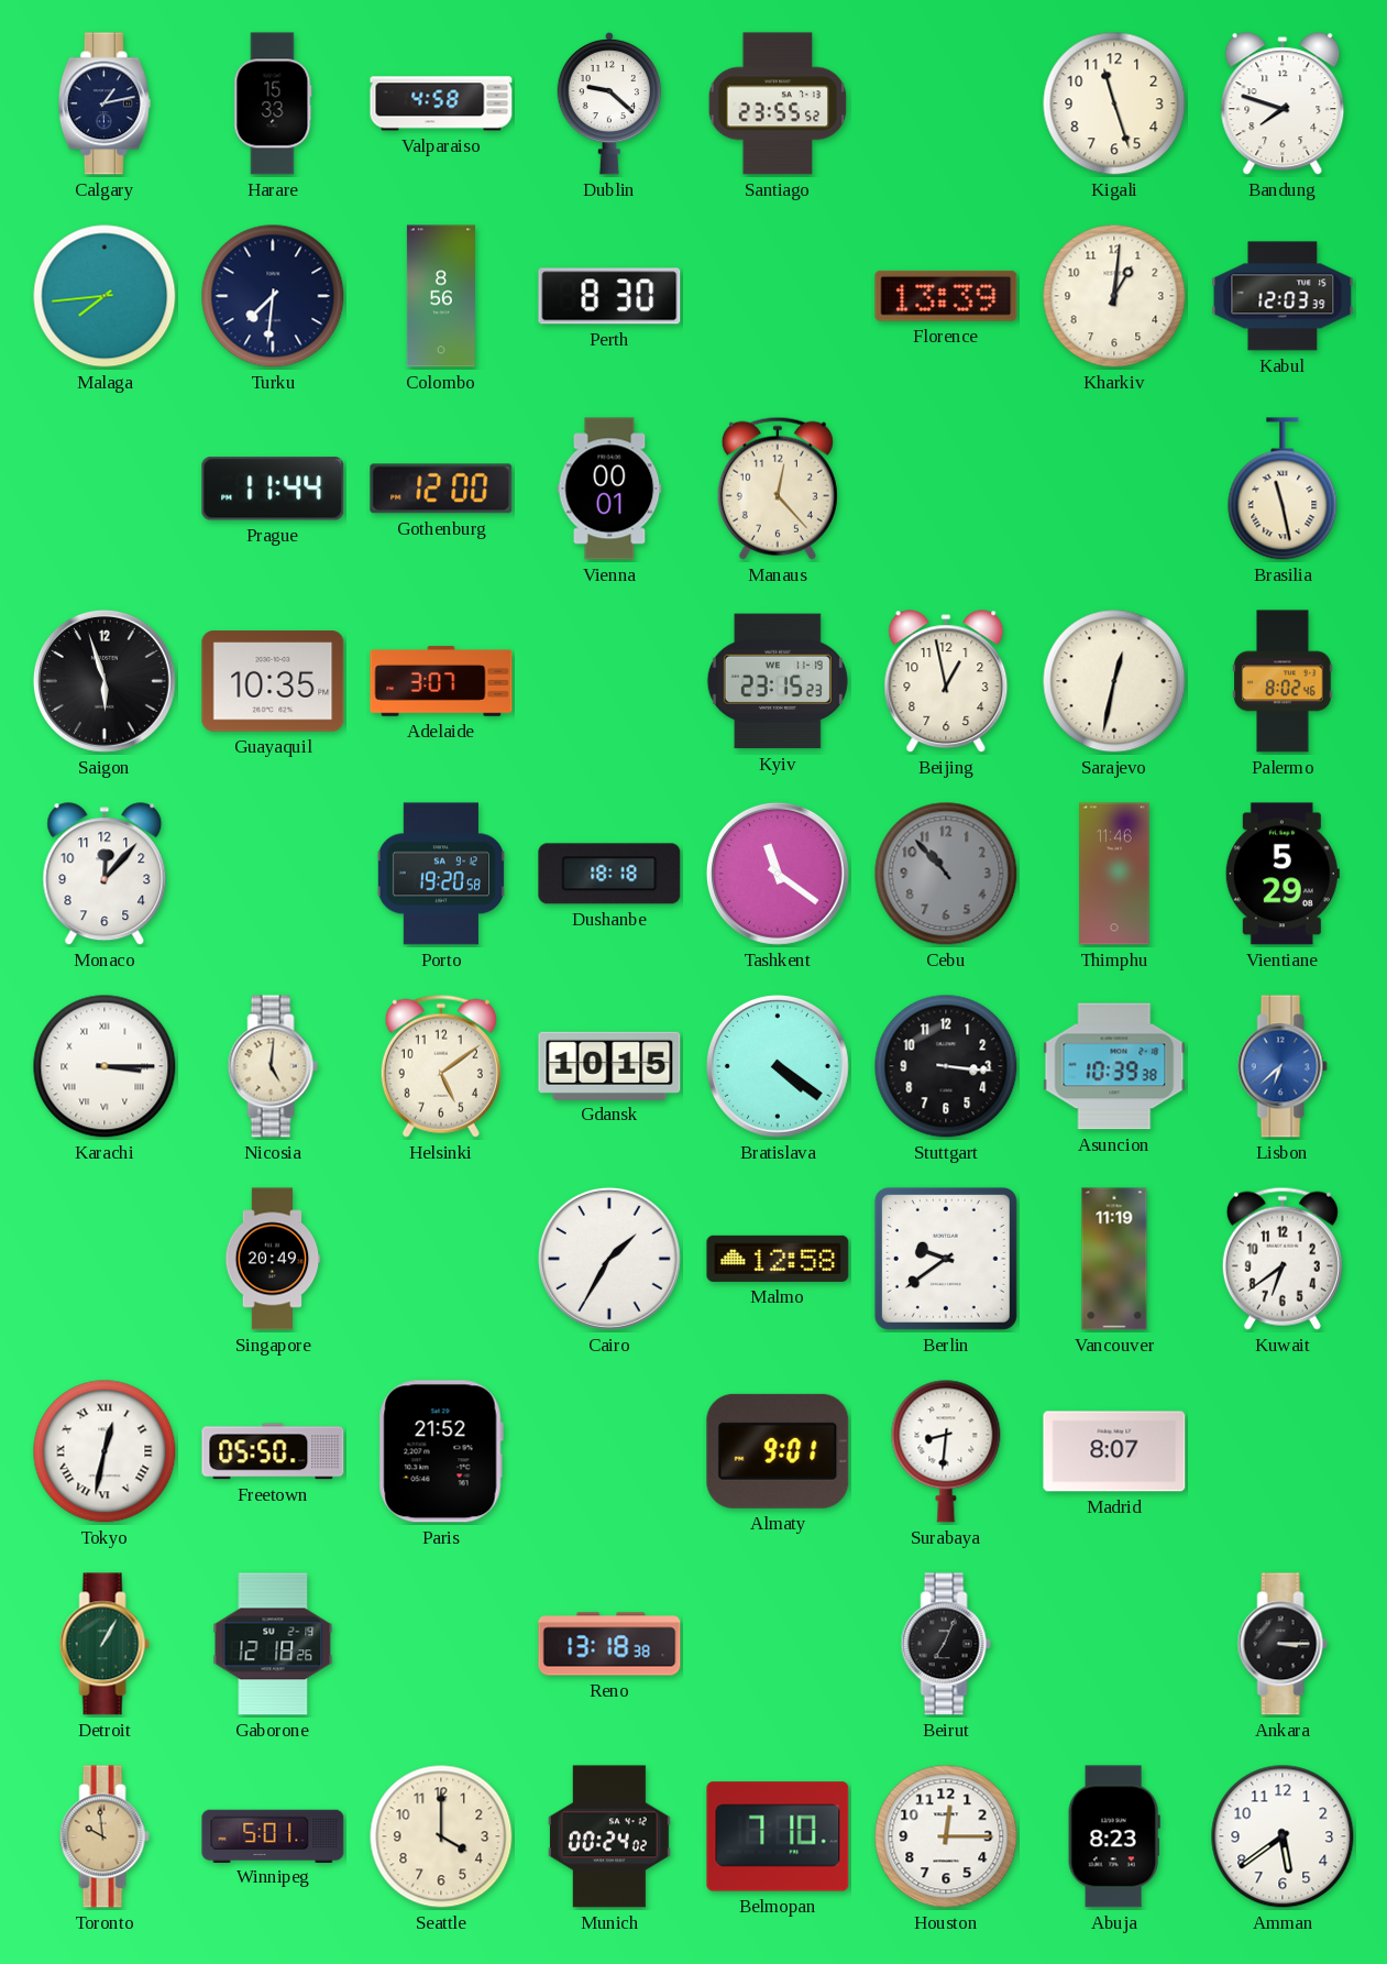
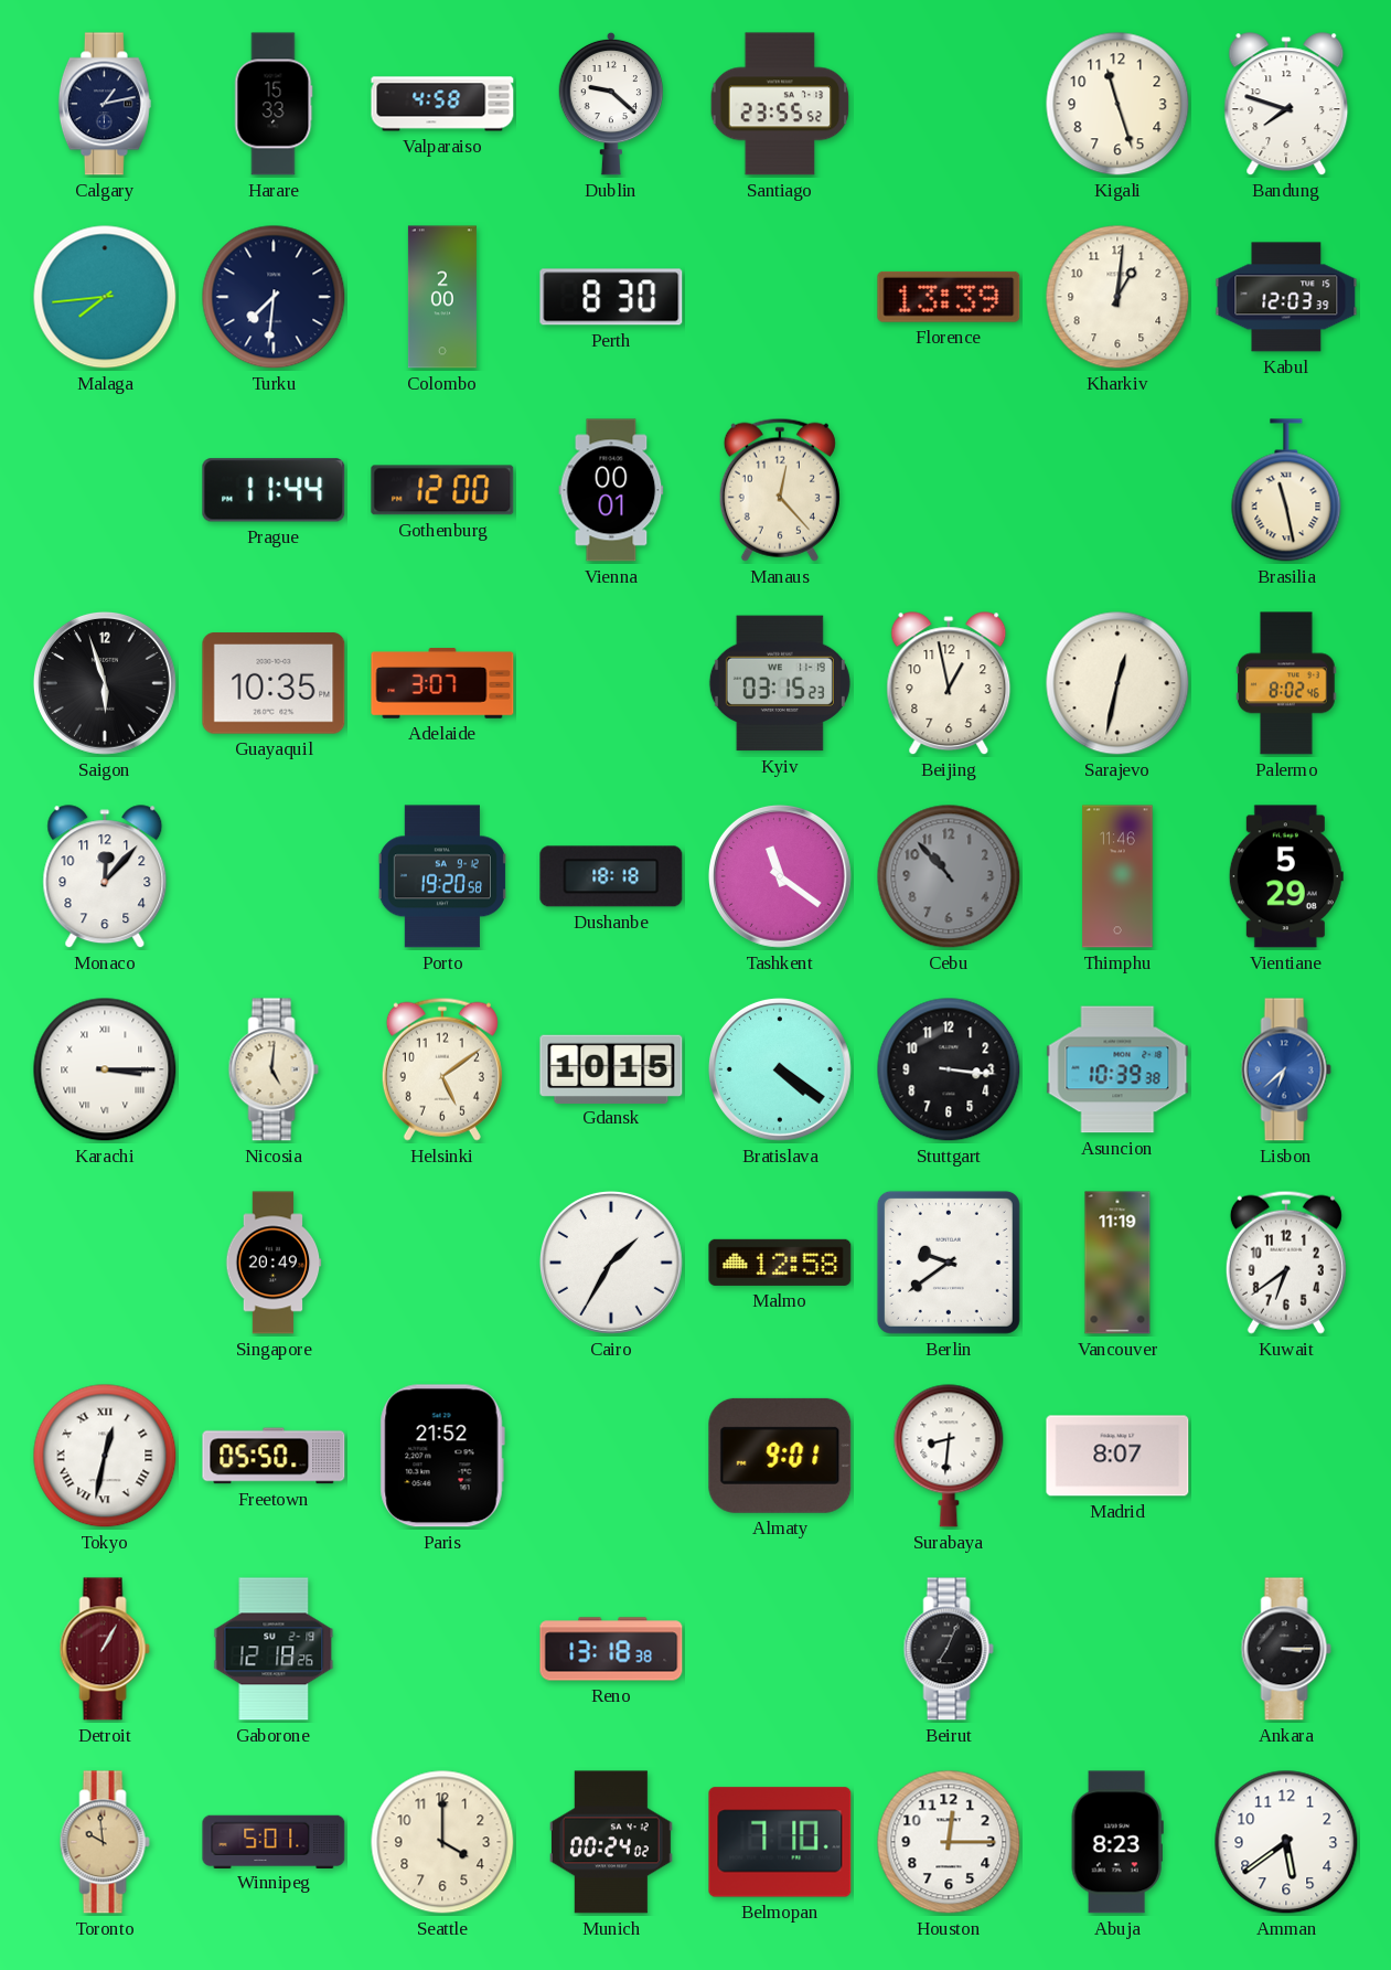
Colombo: 8:56 -> 2:00
Kyiv: 23:15 -> 03:15
Detroit dial: green -> burgundy
